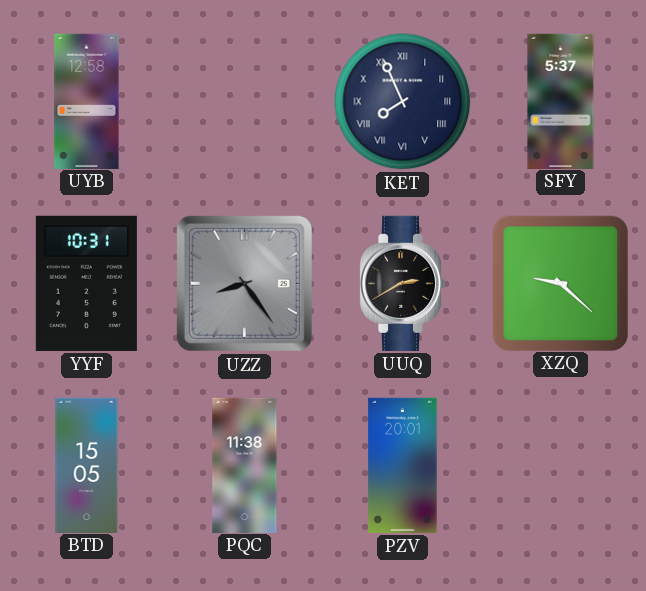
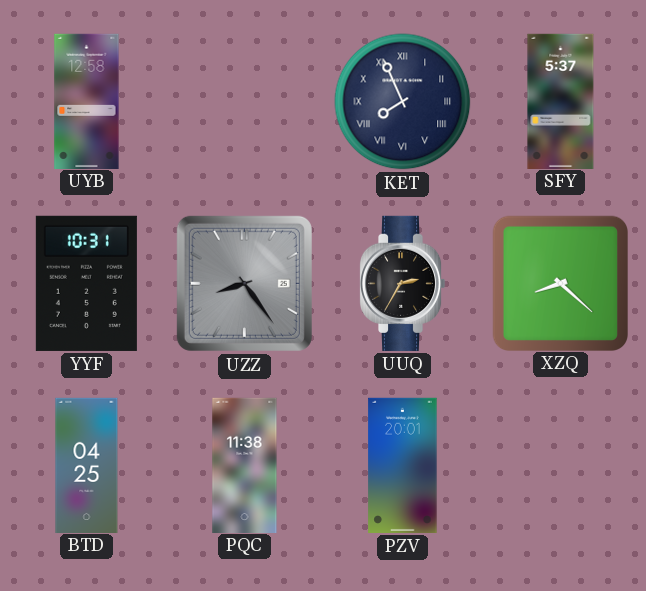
UUQ: 2:40 -> 2:35
XZQ: 9:22 -> 8:22
BTD: 15:05 -> 04:25
